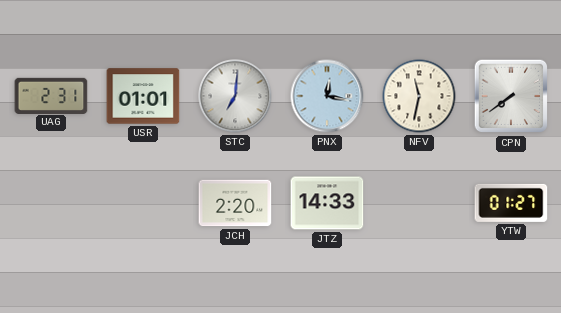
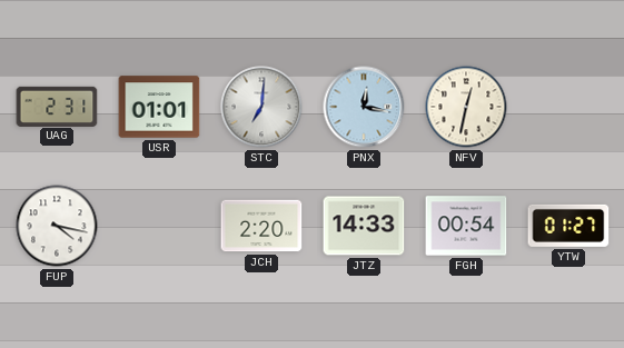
NFV: 11:32 -> 12:32
CPN: 7:39 -> none
FUP: none -> 4:17
FGH: none -> 00:54
